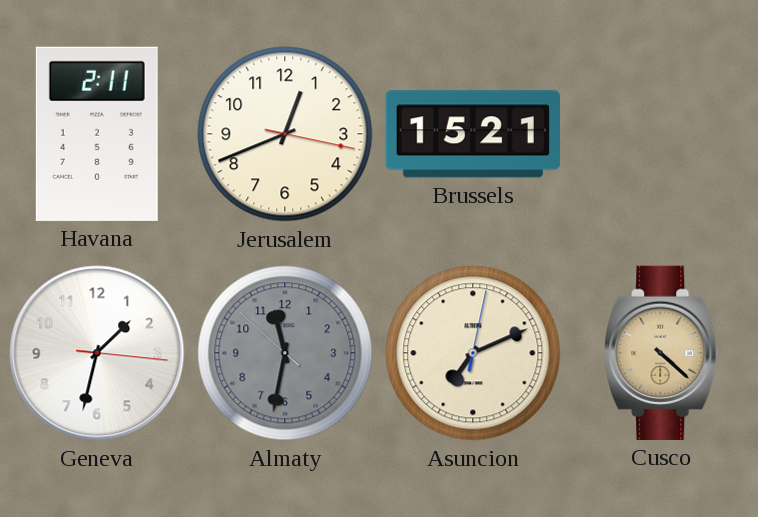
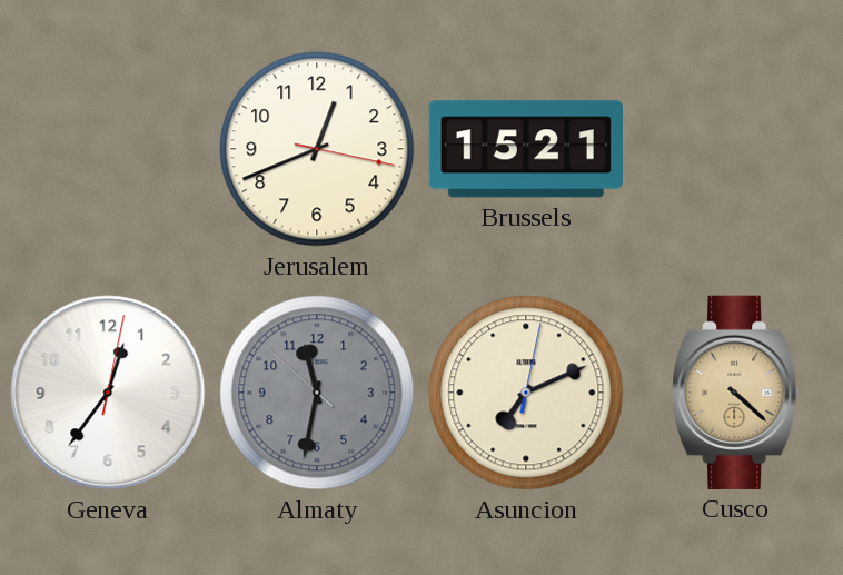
Havana: 2:11 -> none
Geneva: 1:32 -> 12:36
